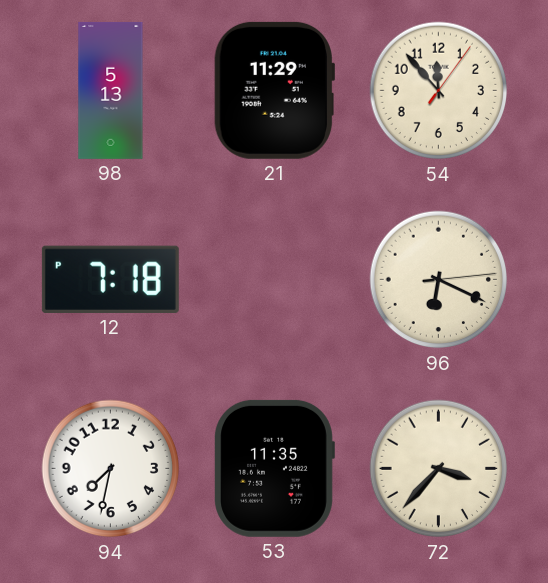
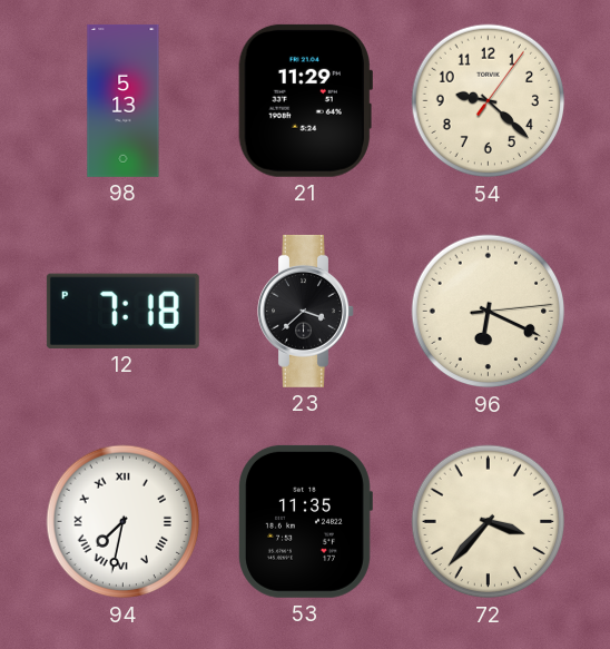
54: 11:53 -> 9:22
23: none -> 3:38
94 numerals: Arabic -> Roman
